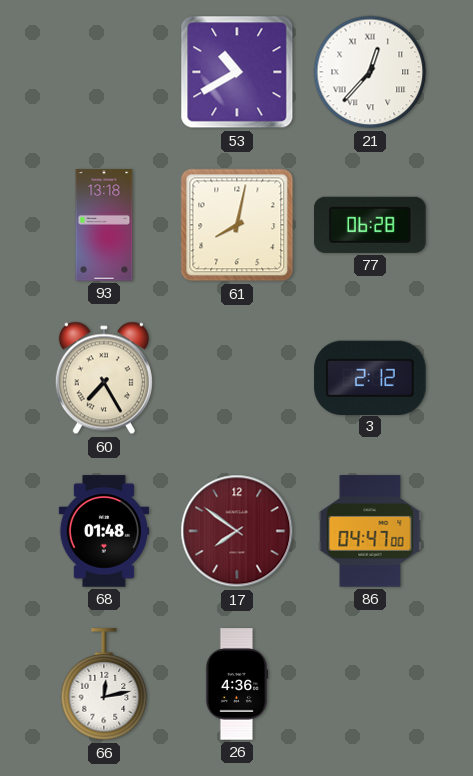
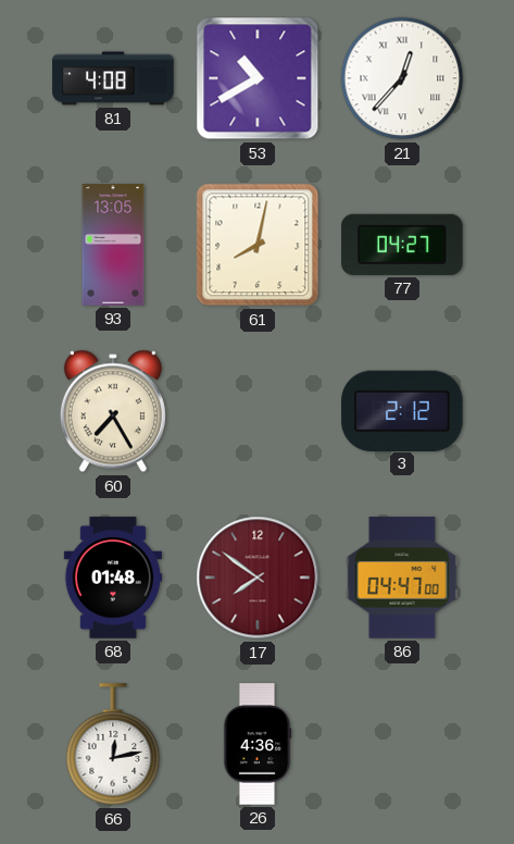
81: none -> 4:08
93: 13:18 -> 13:05
77: 06:28 -> 04:27
